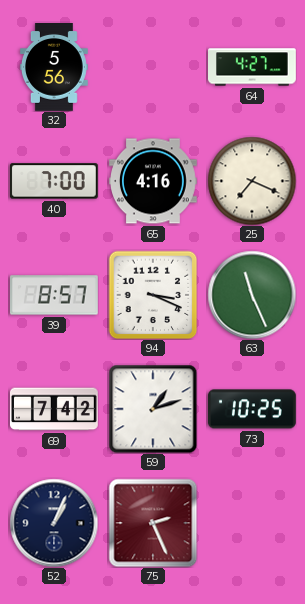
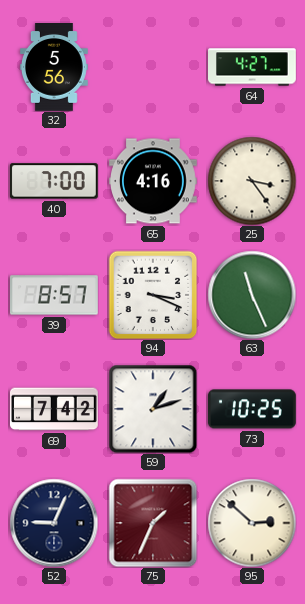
25: 7:19 -> 3:24
52: 1:04 -> 9:04
75: 2:26 -> 1:34
95: none -> 2:52
